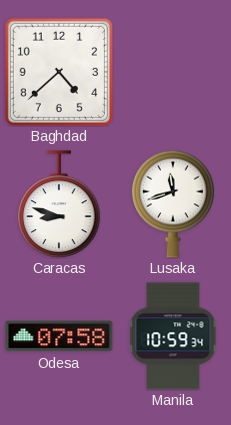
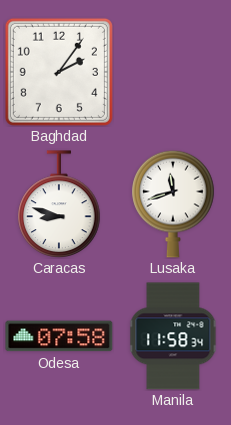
Baghdad: 4:38 -> 2:06
Manila: 10:59 -> 11:58
